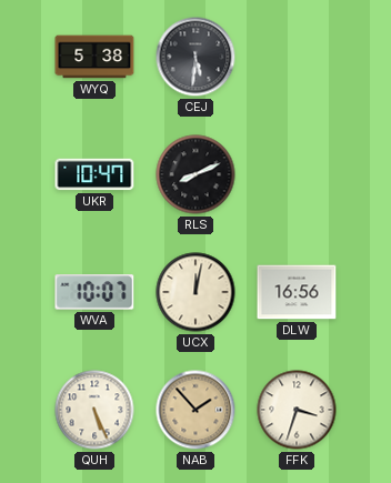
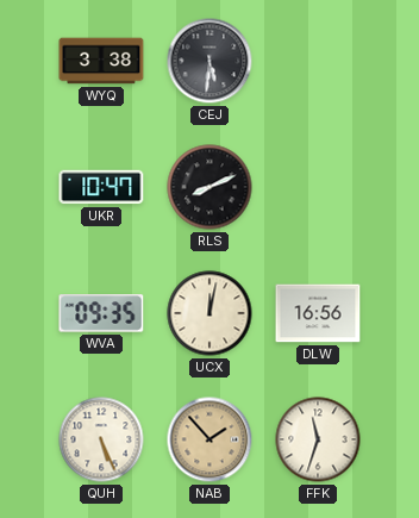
WYQ: 5:38 -> 3:38
WVA: 10:07 -> 09:35
FFK: 3:33 -> 11:33
